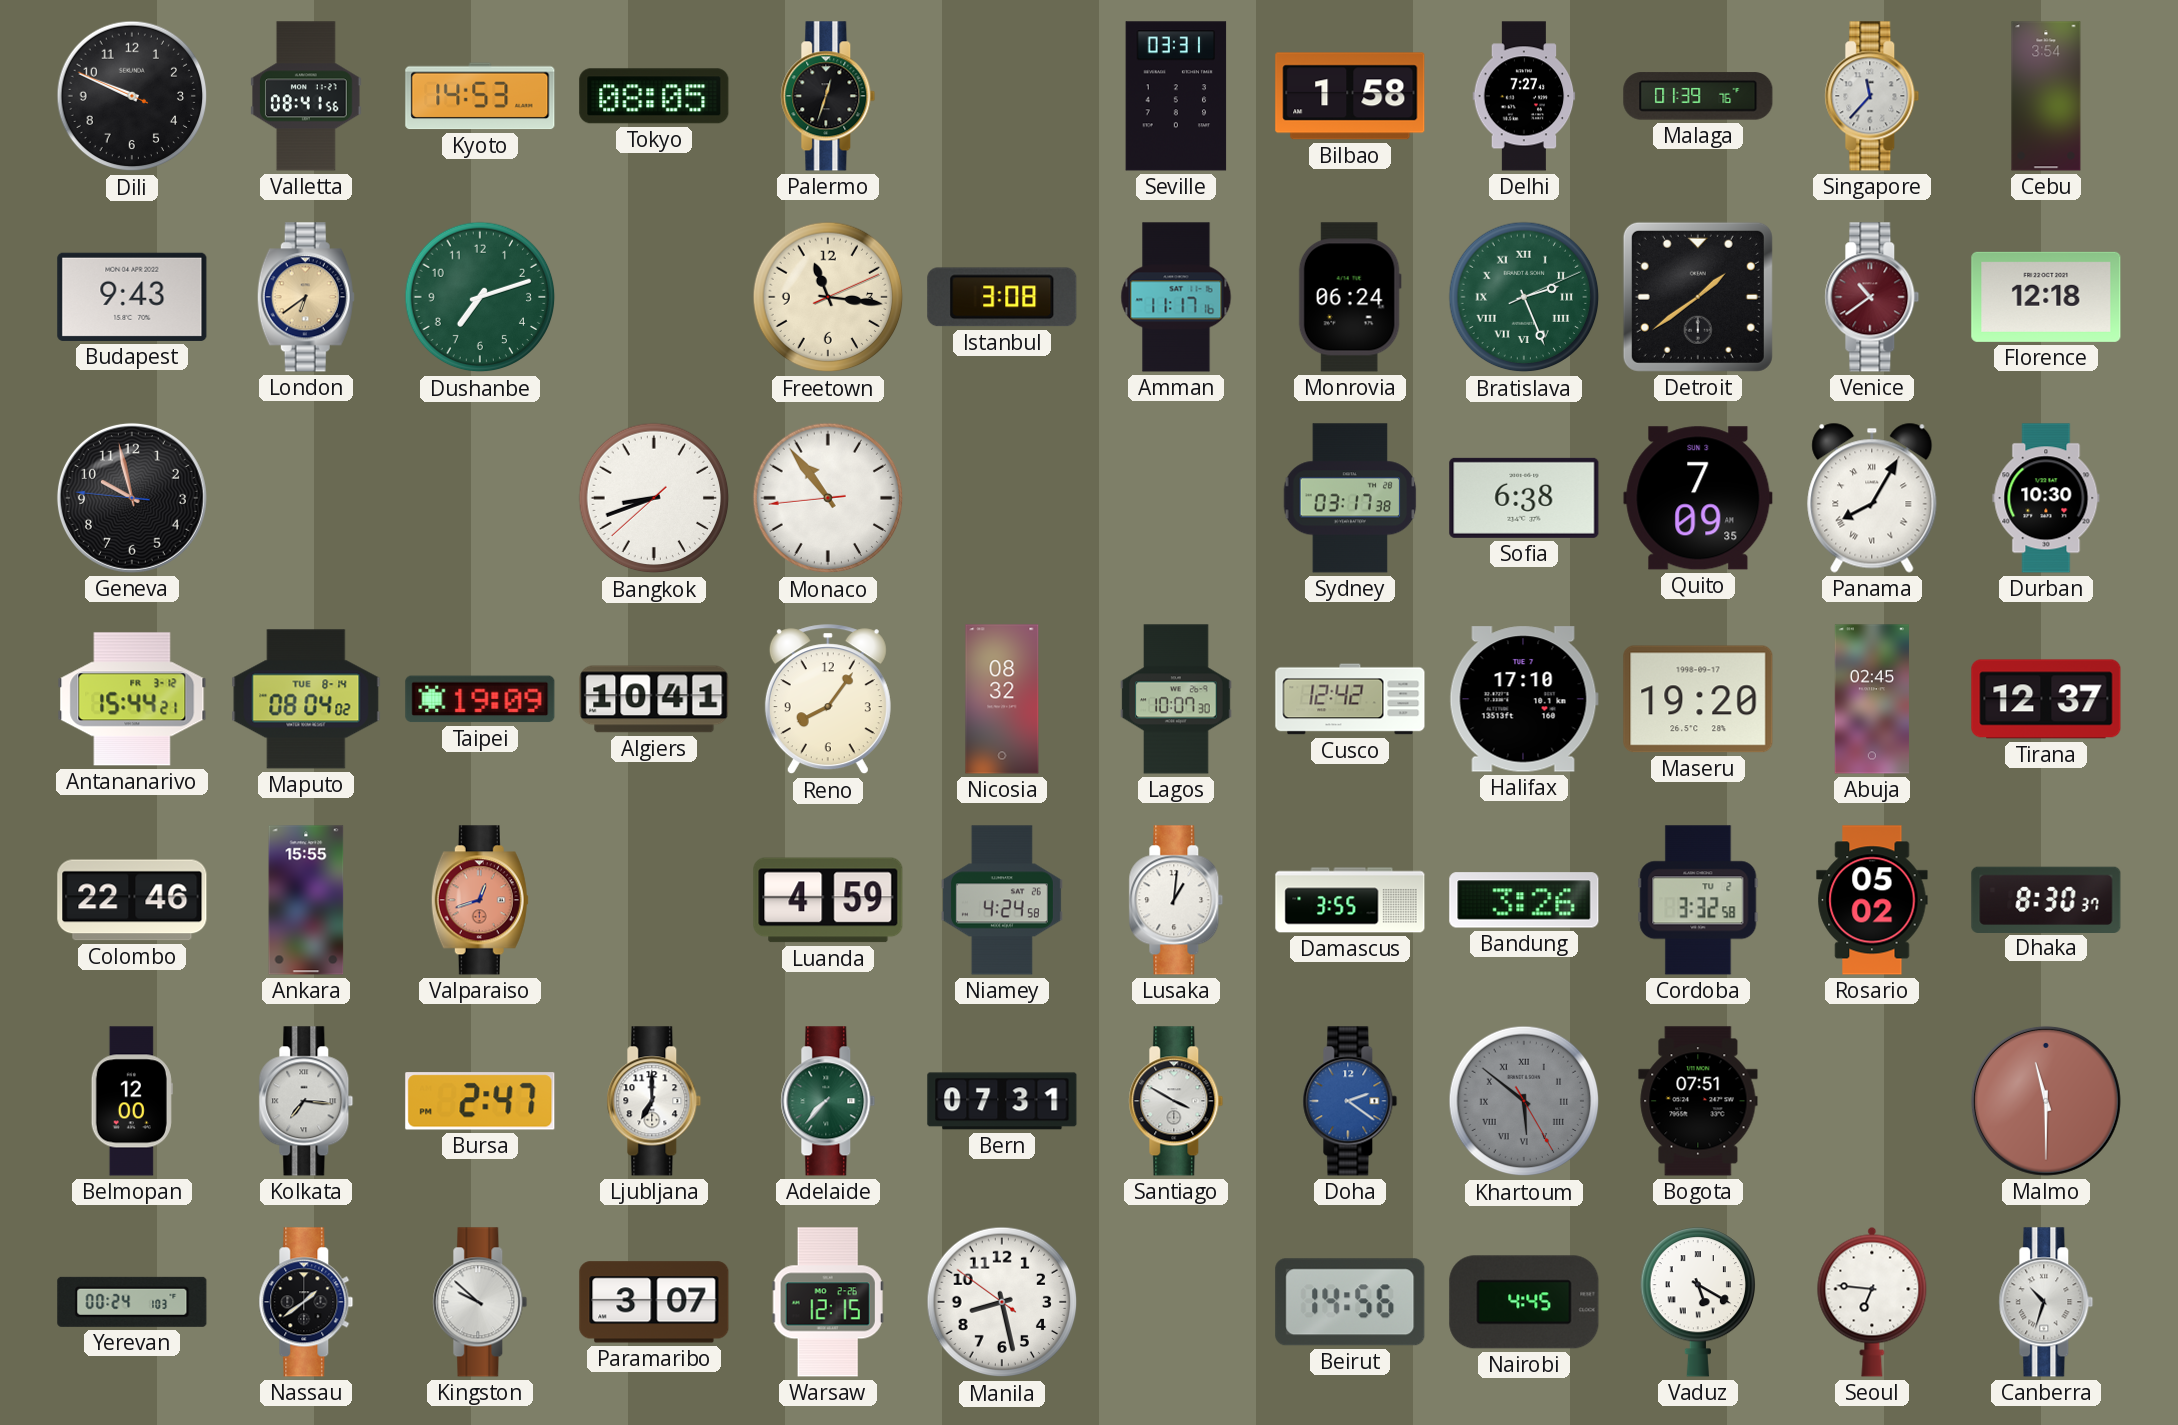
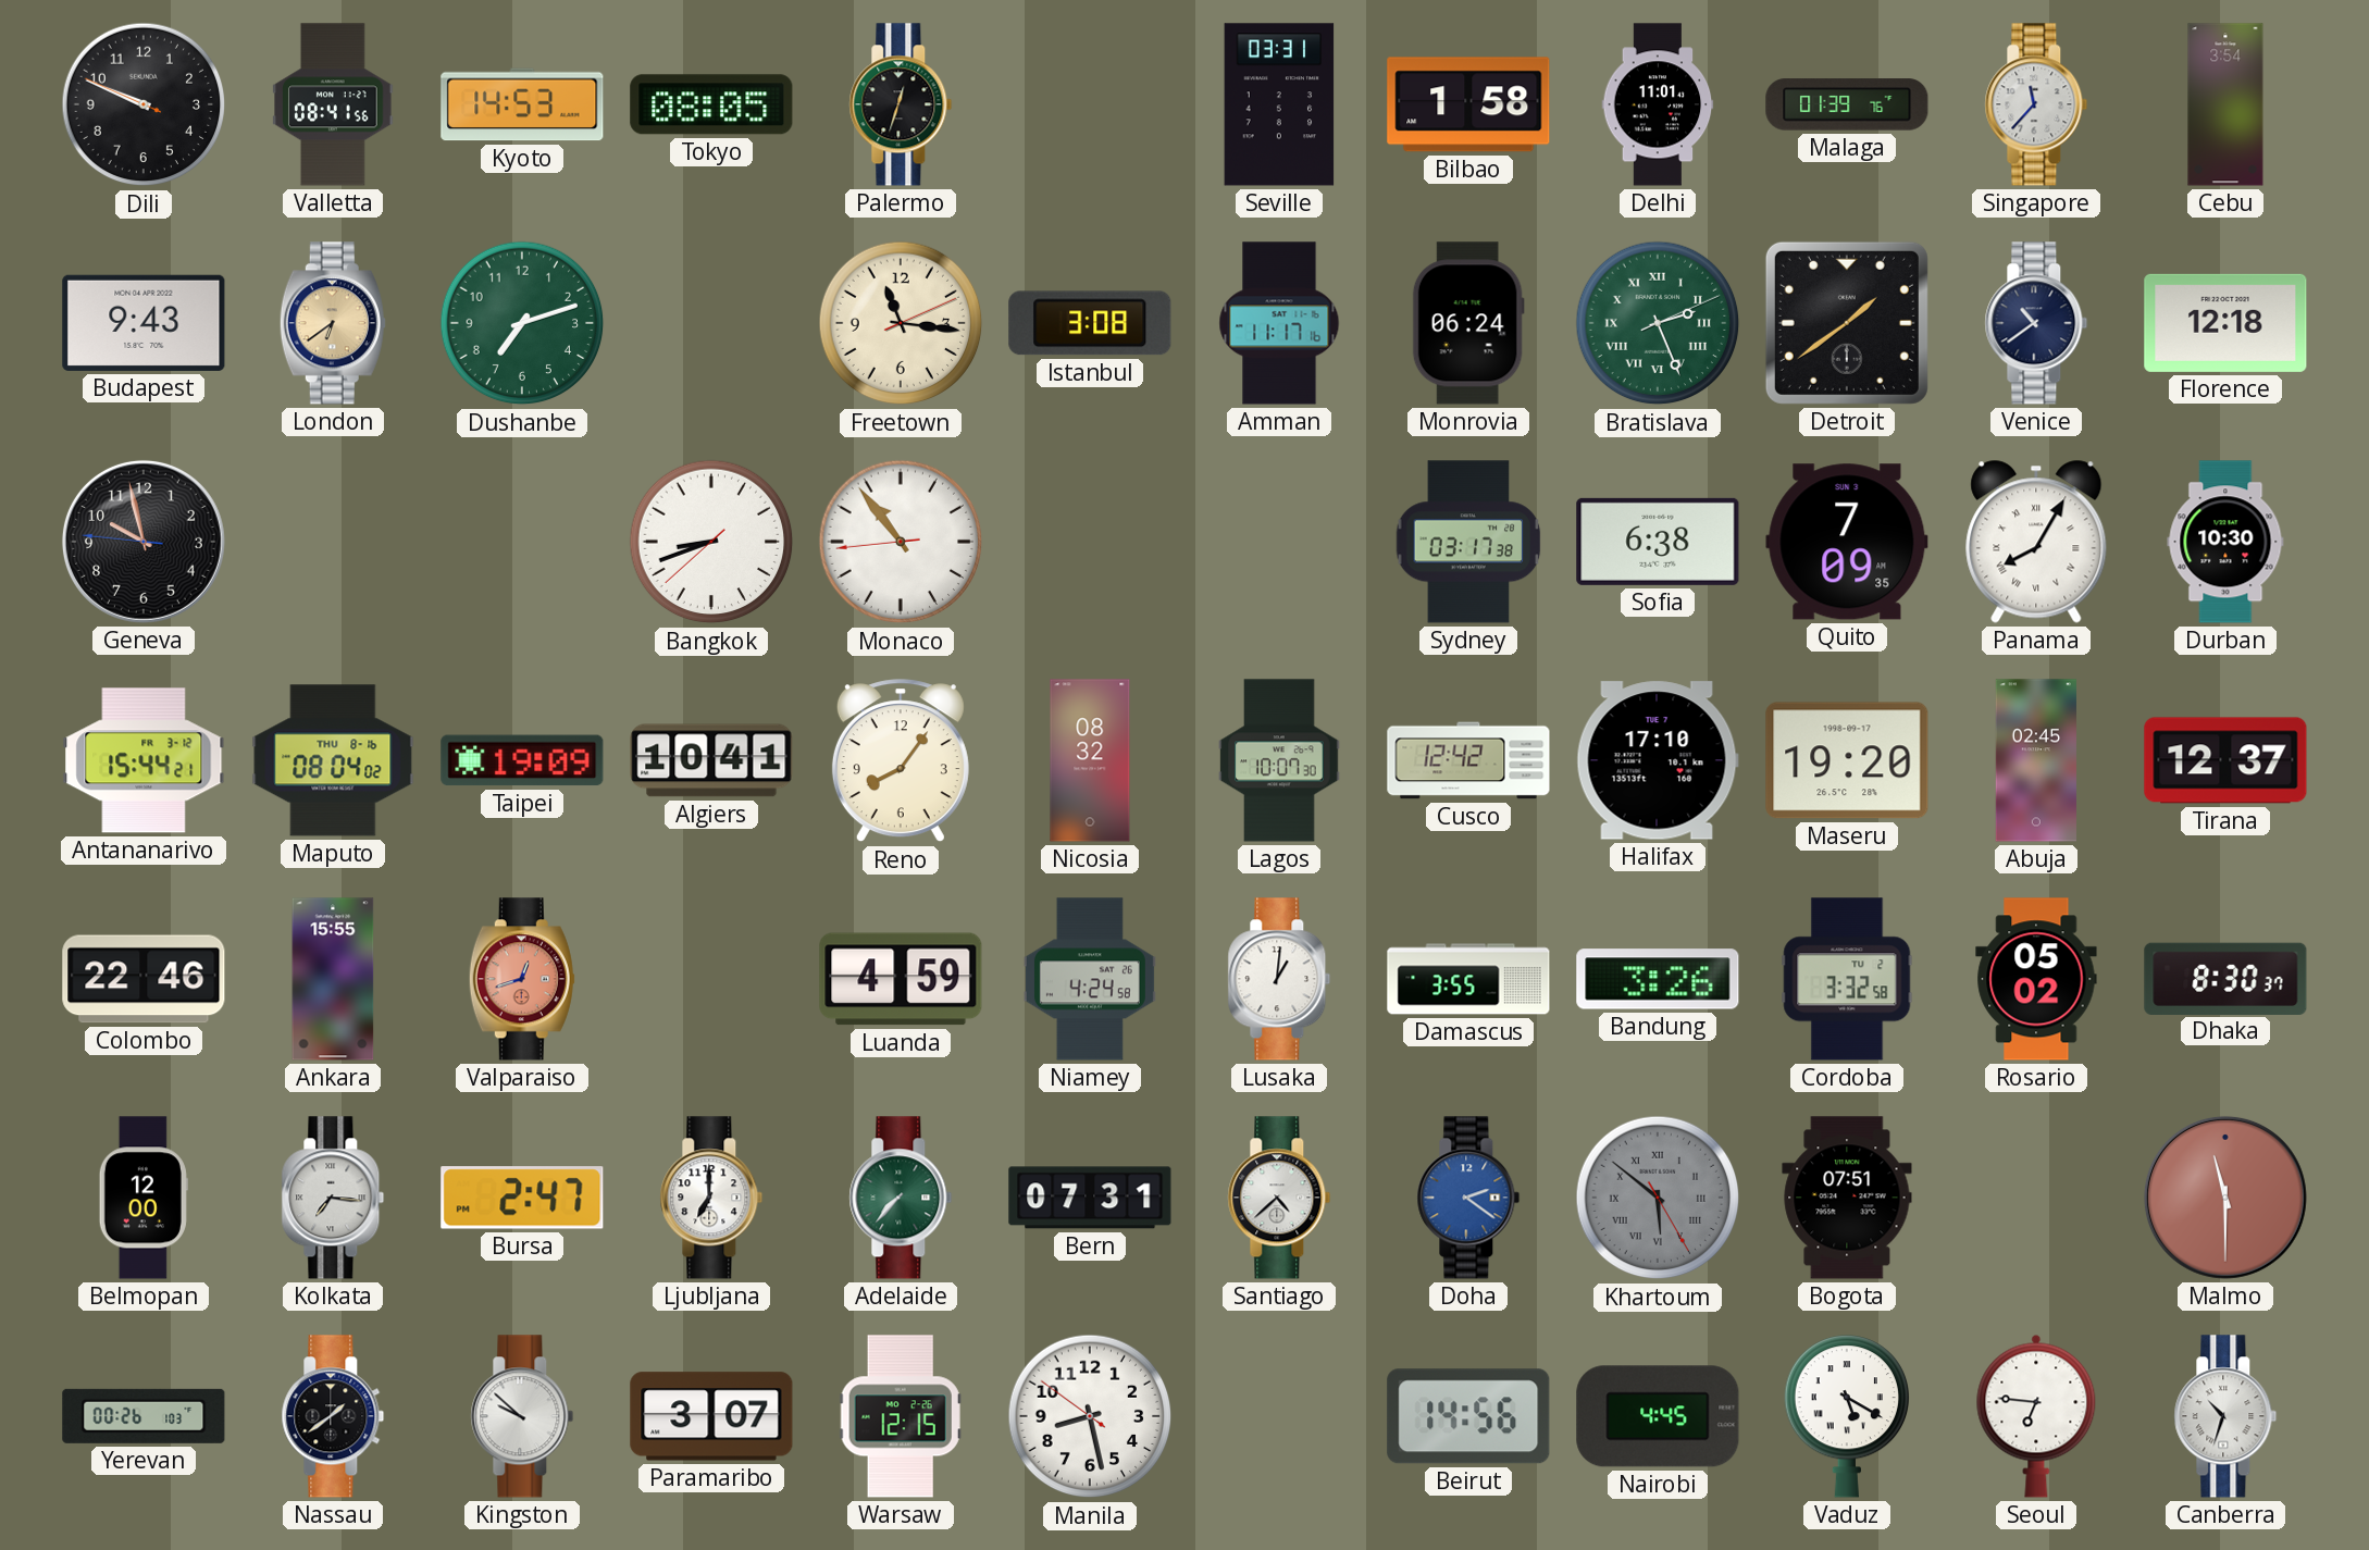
Delhi: 7:27 -> 11:01
Venice dial: burgundy -> navy
Maputo date: TUE 8-14 -> THU 8-16
Santiago: 3:50 -> 4:38
Yerevan: 00:24 -> 00:26
